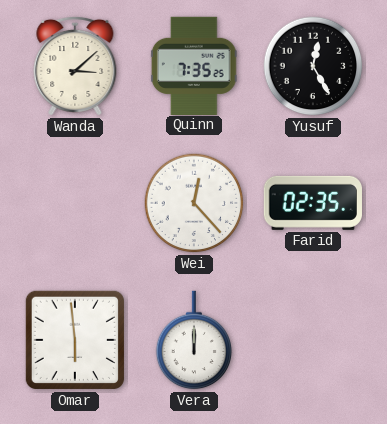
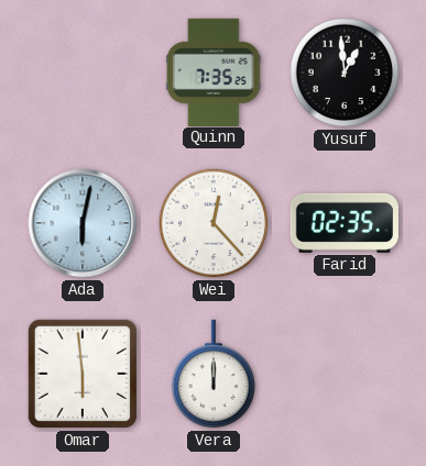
Wanda: 3:08 -> none
Yusuf: 12:25 -> 12:59
Ada: none -> 6:02
